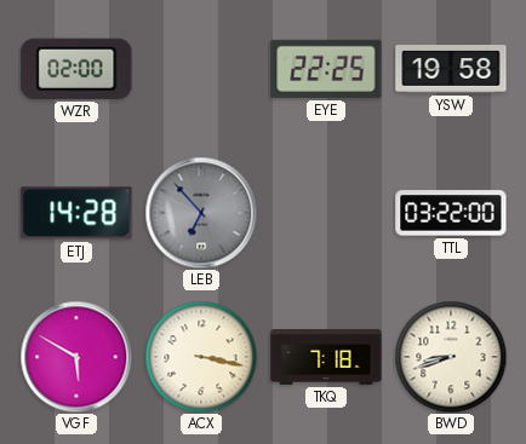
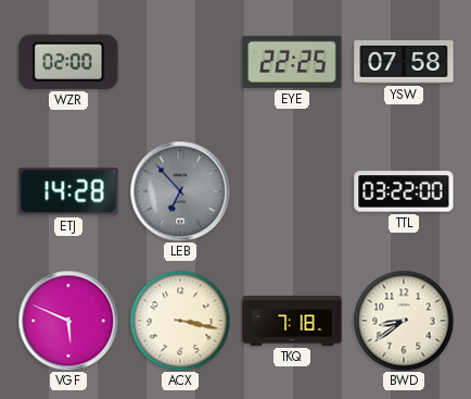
YSW: 19:58 -> 07:58
VGF: 5:50 -> 5:49
BWD: 8:42 -> 8:39
